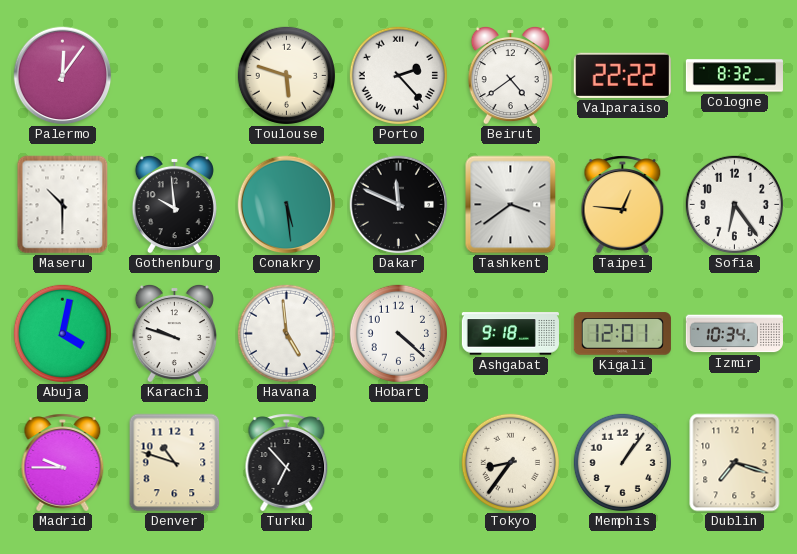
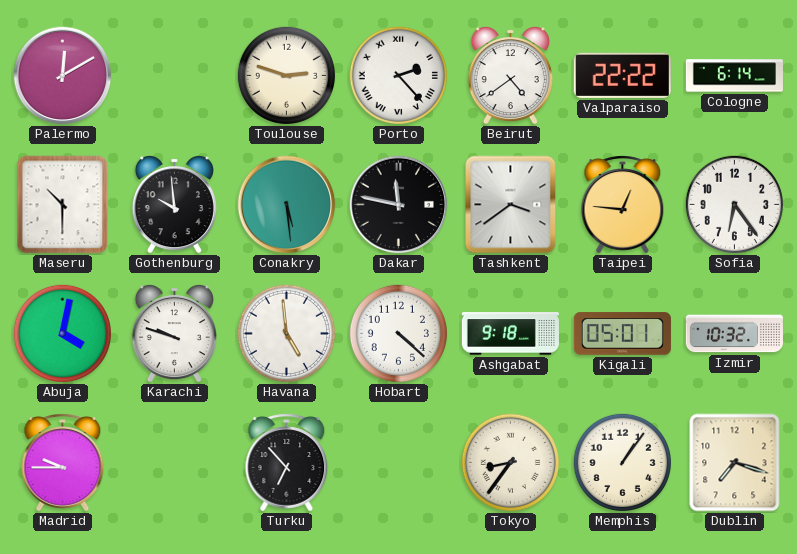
Palermo: 12:06 -> 12:10
Toulouse: 5:48 -> 2:48
Cologne: 8:32 -> 6:14
Dakar: 11:49 -> 11:47
Kigali: 12:01 -> 05:01
Izmir: 10:34 -> 10:32
Denver: 10:48 -> none
